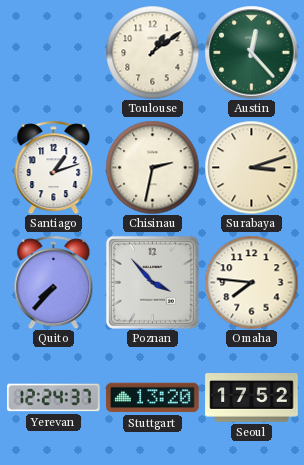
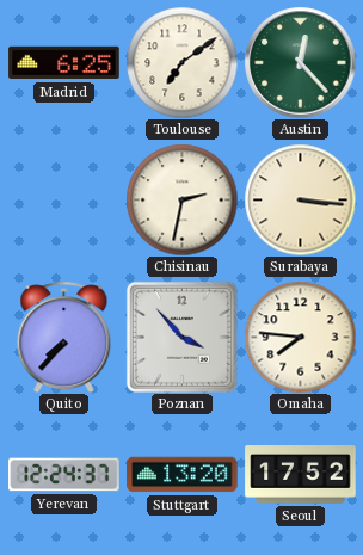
Madrid: none -> 6:25
Toulouse: 1:09 -> 7:09
Santiago: 1:12 -> none
Surabaya: 3:12 -> 3:16
